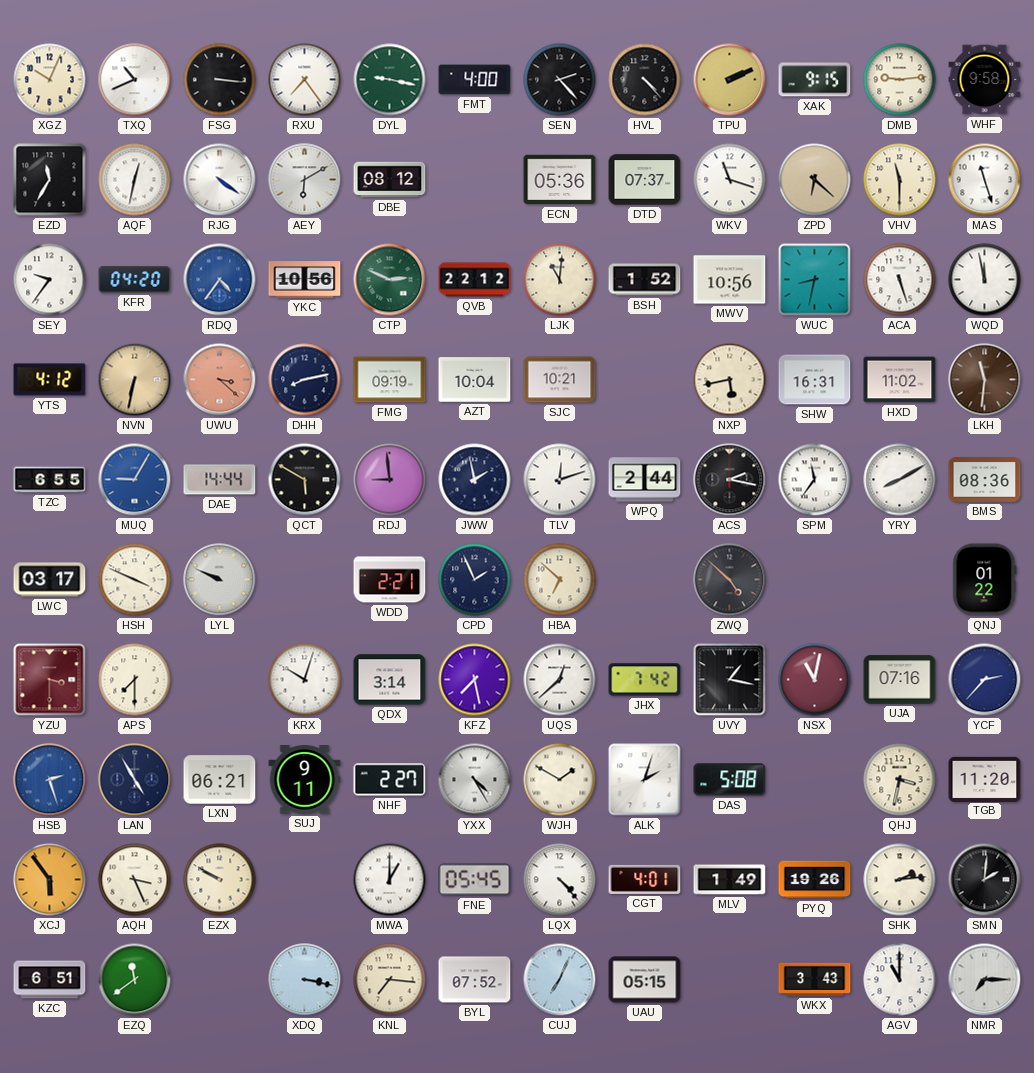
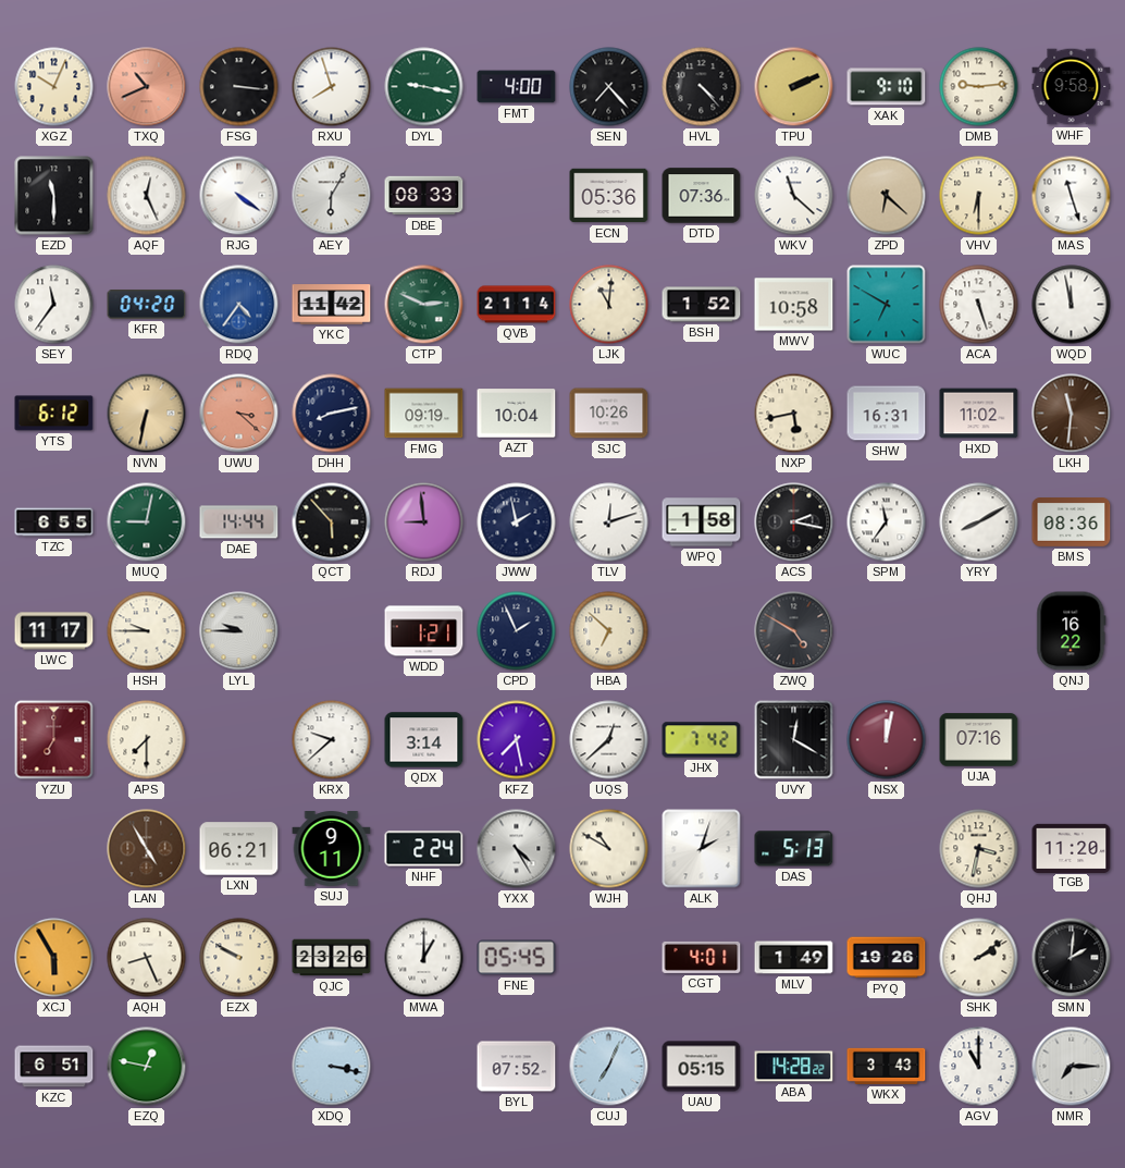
TXQ dial: white -> salmon
RXU: 7:24 -> 7:57
SEN: 2:23 -> 7:23
XAK: 9:15 -> 9:10
EZD: 11:35 -> 11:30
AQF: 12:32 -> 12:26
AEY: 6:10 -> 6:05
DBE: 08:12 -> 08:33
DTD: 07:37 -> 07:36
WKV: 11:18 -> 11:22
VHV: 11:30 -> 6:30
SEY: 9:36 -> 11:36
YKC: 10:56 -> 11:42
QVB: 22:12 -> 21:14
MWV: 10:56 -> 10:58
WUC: 8:32 -> 6:50
YTS: 4:12 -> 6:12
SJC: 10:21 -> 10:26
MUQ: 9:05 -> 9:02
MUQ dial: blue -> green
QCT: 5:50 -> 5:53
WPQ: 2:44 -> 1:58
LWC: 03:17 -> 11:17
HSH: 3:49 -> 9:45
LYL: 9:49 -> 9:45
WDD: 2:21 -> 1:21
ZWQ: 4:52 -> 4:50
QNJ: 01:22 -> 16:22
YZU: 3:30 -> 7:00
KRX: 10:03 -> 9:38
UVY: 1:17 -> 12:20
NSX: 11:02 -> 12:02
YCF: 2:37 -> none
HSB: 2:27 -> none
LAN dial: navy -> brown
NHF: 2:27 -> 2:24
WJH: 1:50 -> 10:50
DAS: 5:08 -> 5:13
XCJ: 5:54 -> 5:55
AQH: 3:26 -> 8:26
QJC: none -> 23:26
LQX: 4:23 -> none
SHK: 2:14 -> 2:09
EZQ: 11:39 -> 12:47
KNL: 7:16 -> none
ABA: none -> 14:28
